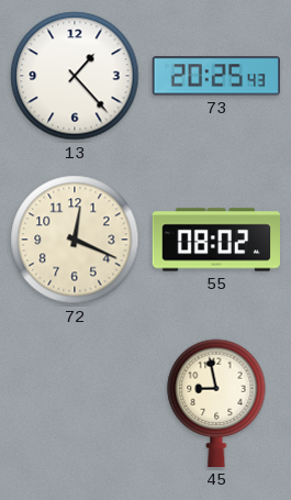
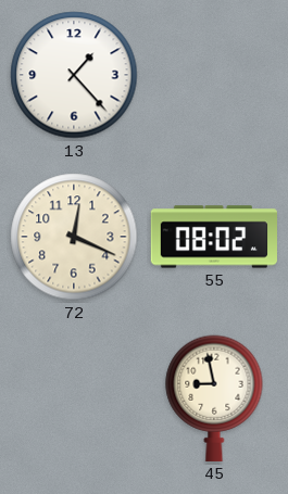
73: 20:25 -> none
